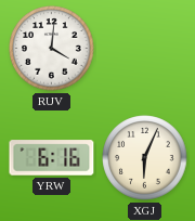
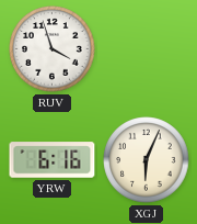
RUV: 4:01 -> 3:57
